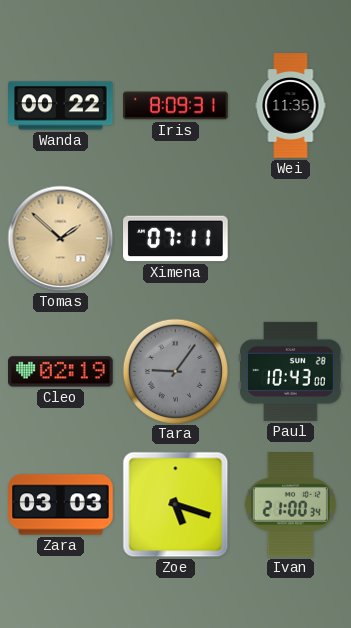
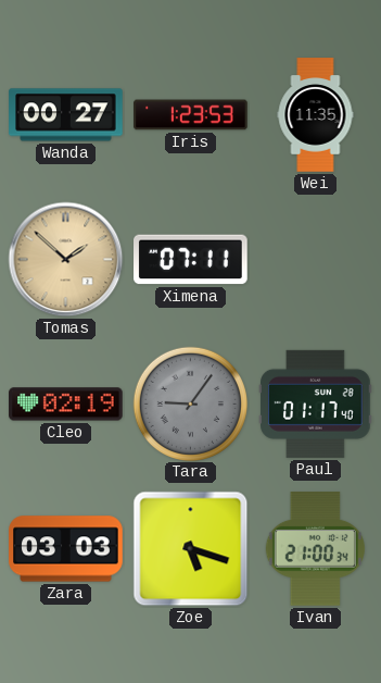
Wanda: 00:22 -> 00:27
Iris: 8:09 -> 1:23
Paul: 10:43 -> 01:17
